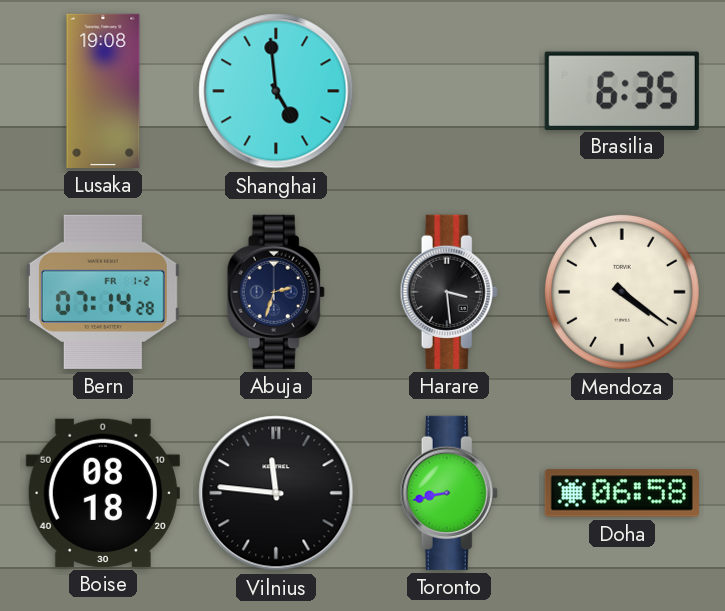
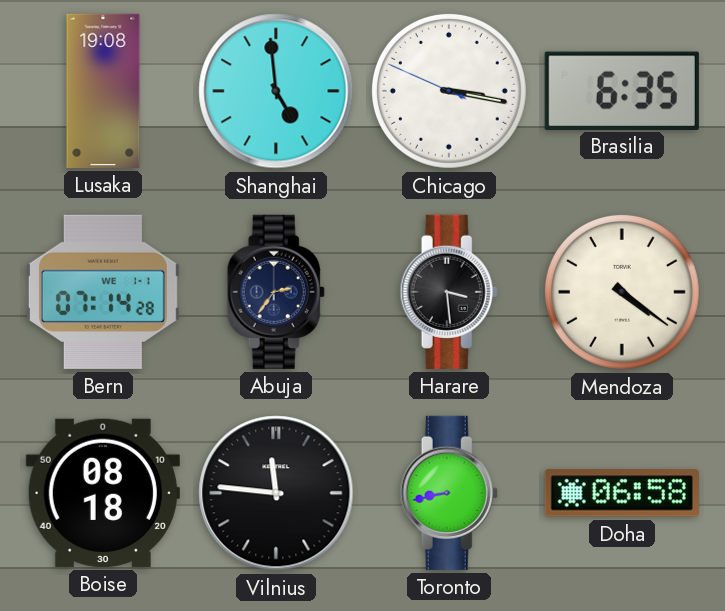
Chicago: none -> 3:16
Bern date: FR 1-2 -> WE 1-1
Abuja: 2:33 -> 2:36
